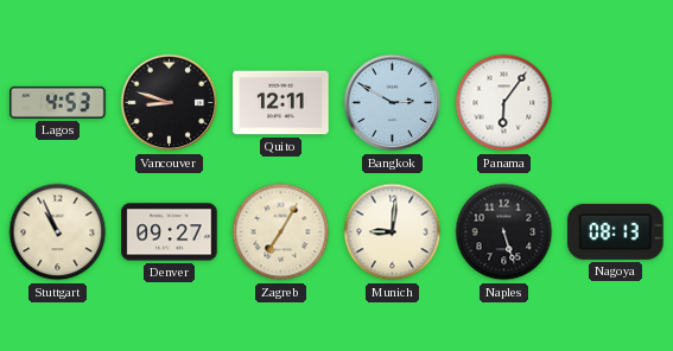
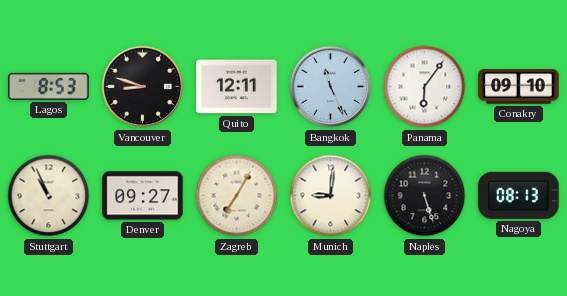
Lagos: 4:53 -> 8:53
Bangkok: 2:50 -> 11:26
Conakry: none -> 09:10
